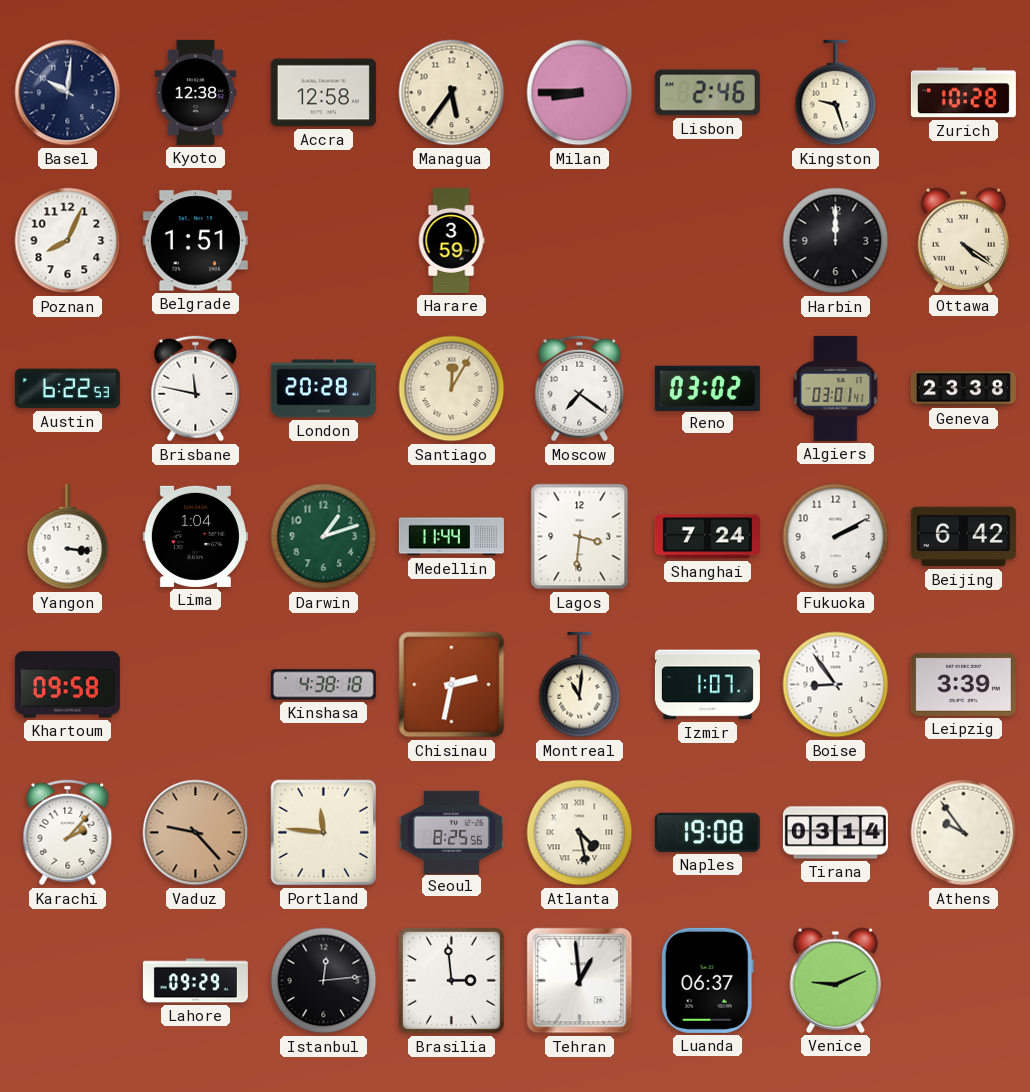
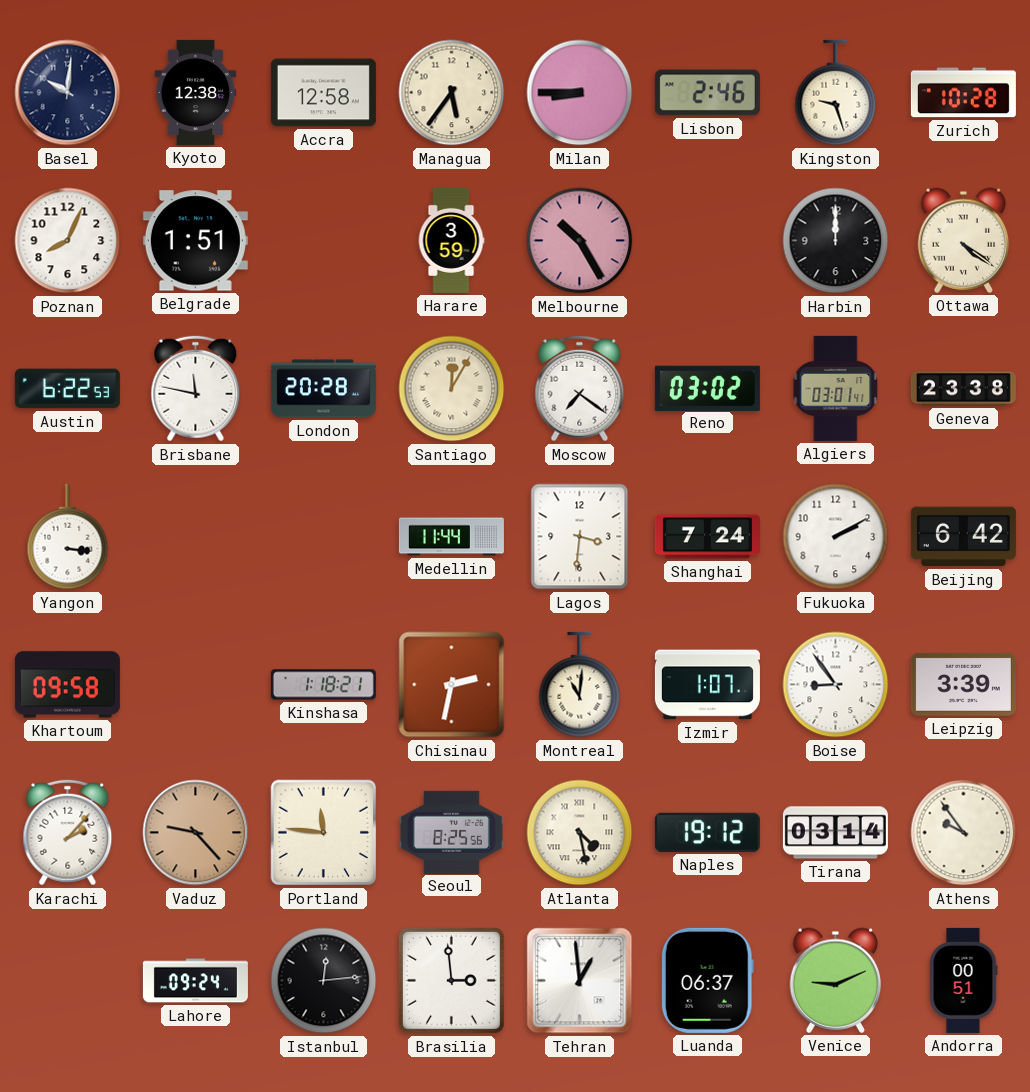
Melbourne: none -> 10:25
Lima: 1:04 -> none
Darwin: 1:12 -> none
Kinshasa: 4:38 -> 1:18
Naples: 19:08 -> 19:12
Lahore: 09:29 -> 09:24
Andorra: none -> 00:51
